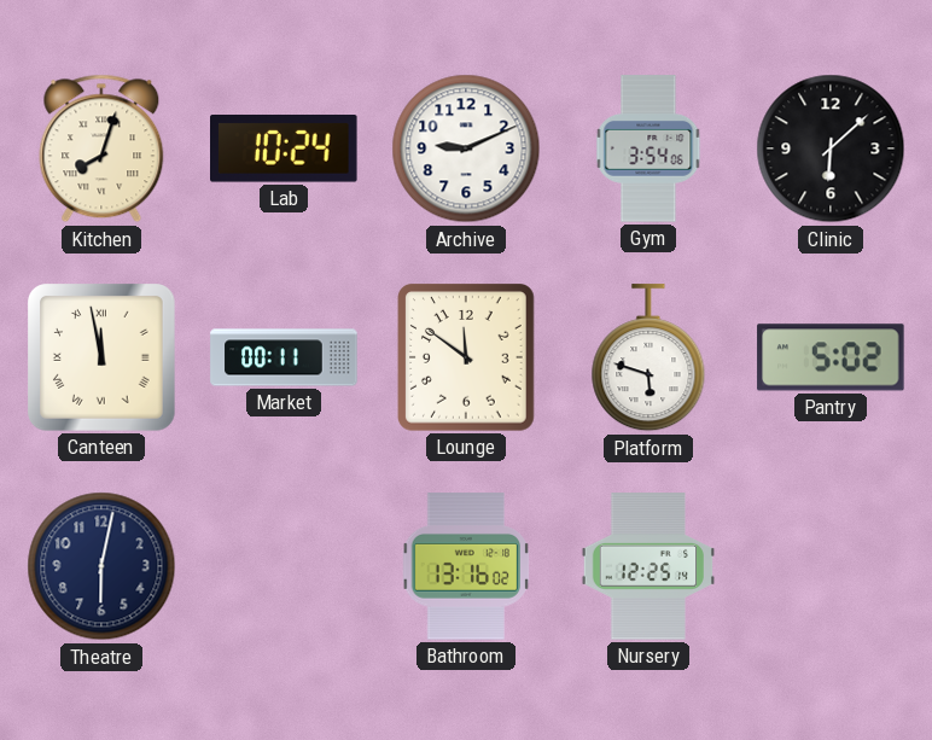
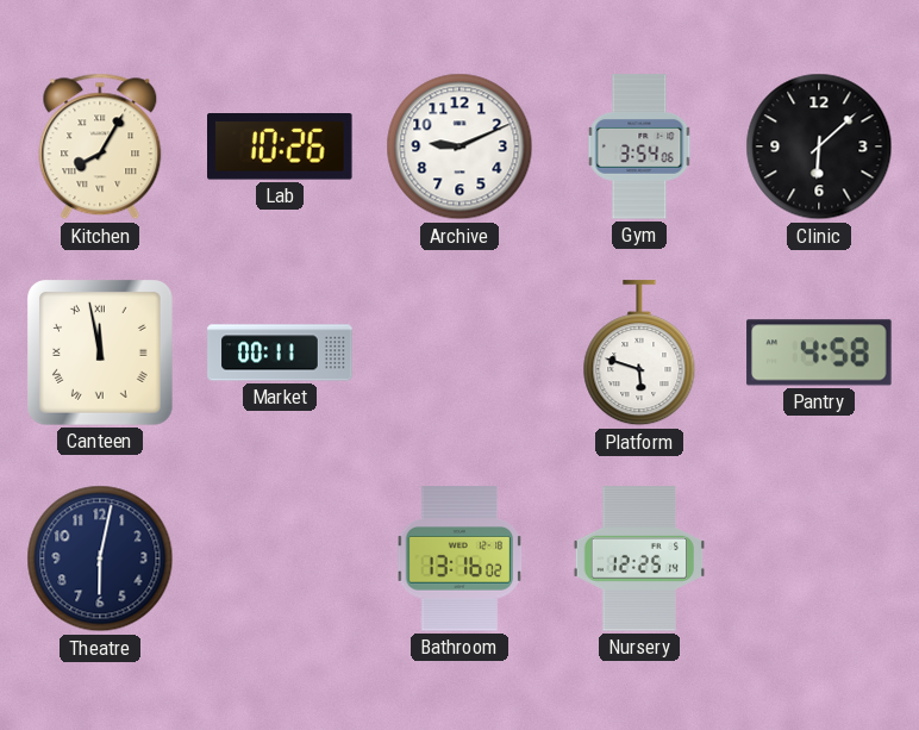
Kitchen: 8:03 -> 8:05
Lab: 10:24 -> 10:26
Lounge: 11:51 -> none
Pantry: 5:02 -> 4:58
